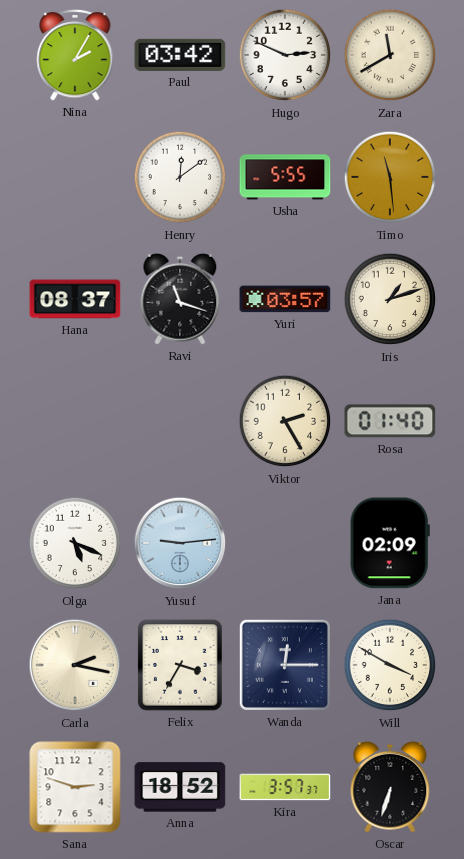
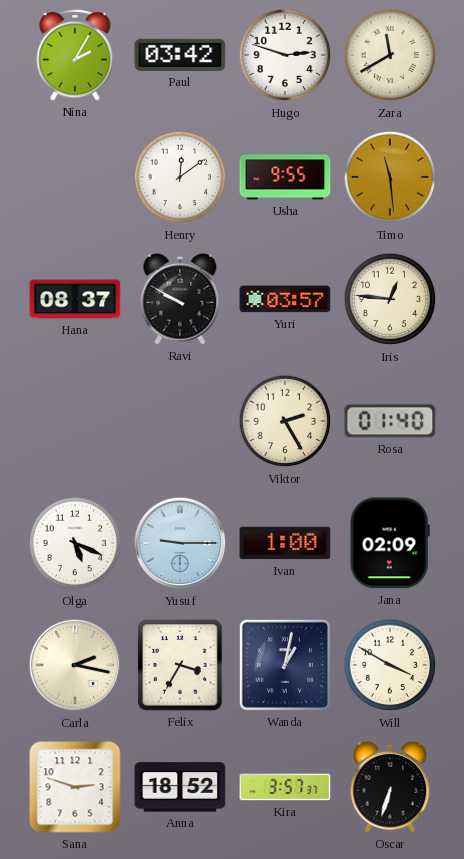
Hugo: 2:49 -> 2:48
Usha: 5:55 -> 9:55
Ravi: 11:18 -> 9:50
Iris: 1:12 -> 12:46
Yusuf: 9:14 -> 9:15
Ivan: none -> 1:00
Wanda: 12:15 -> 1:02
